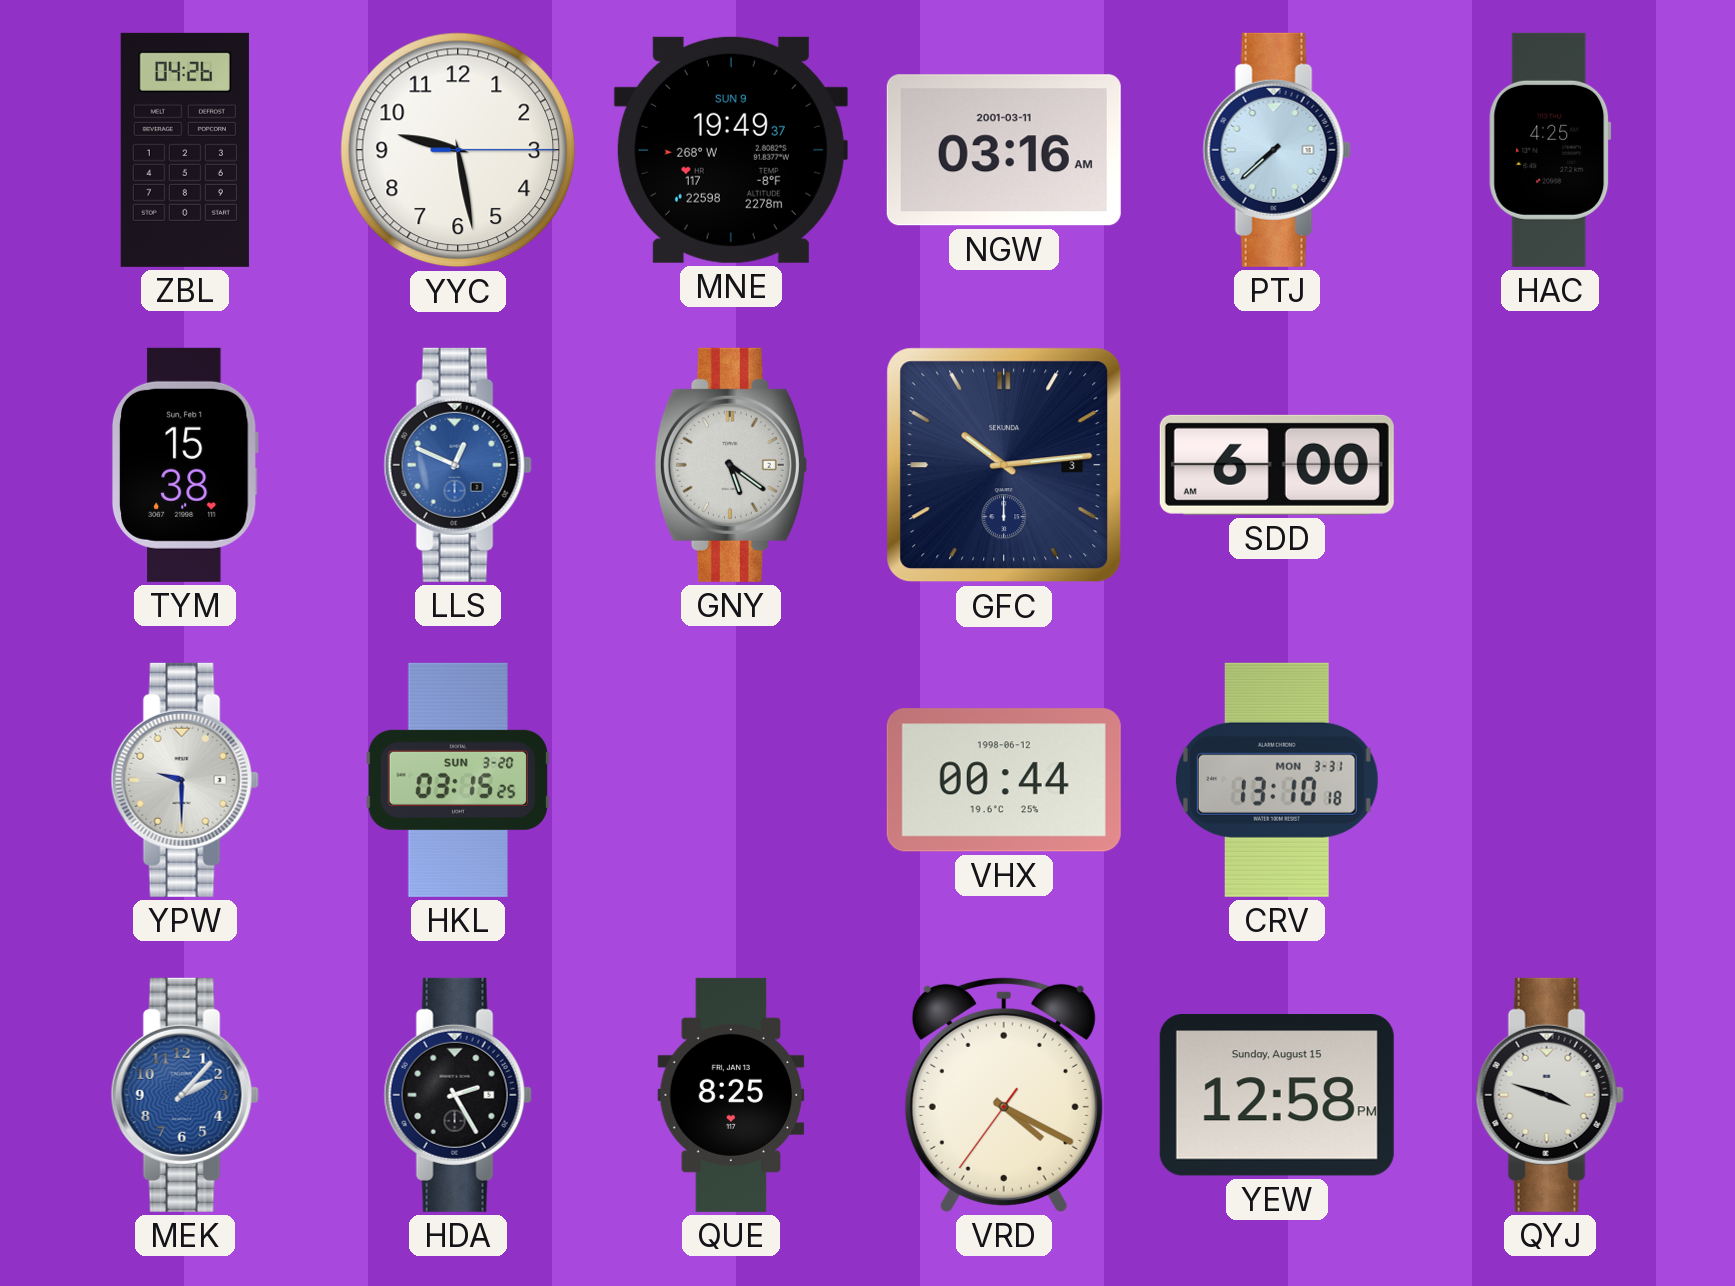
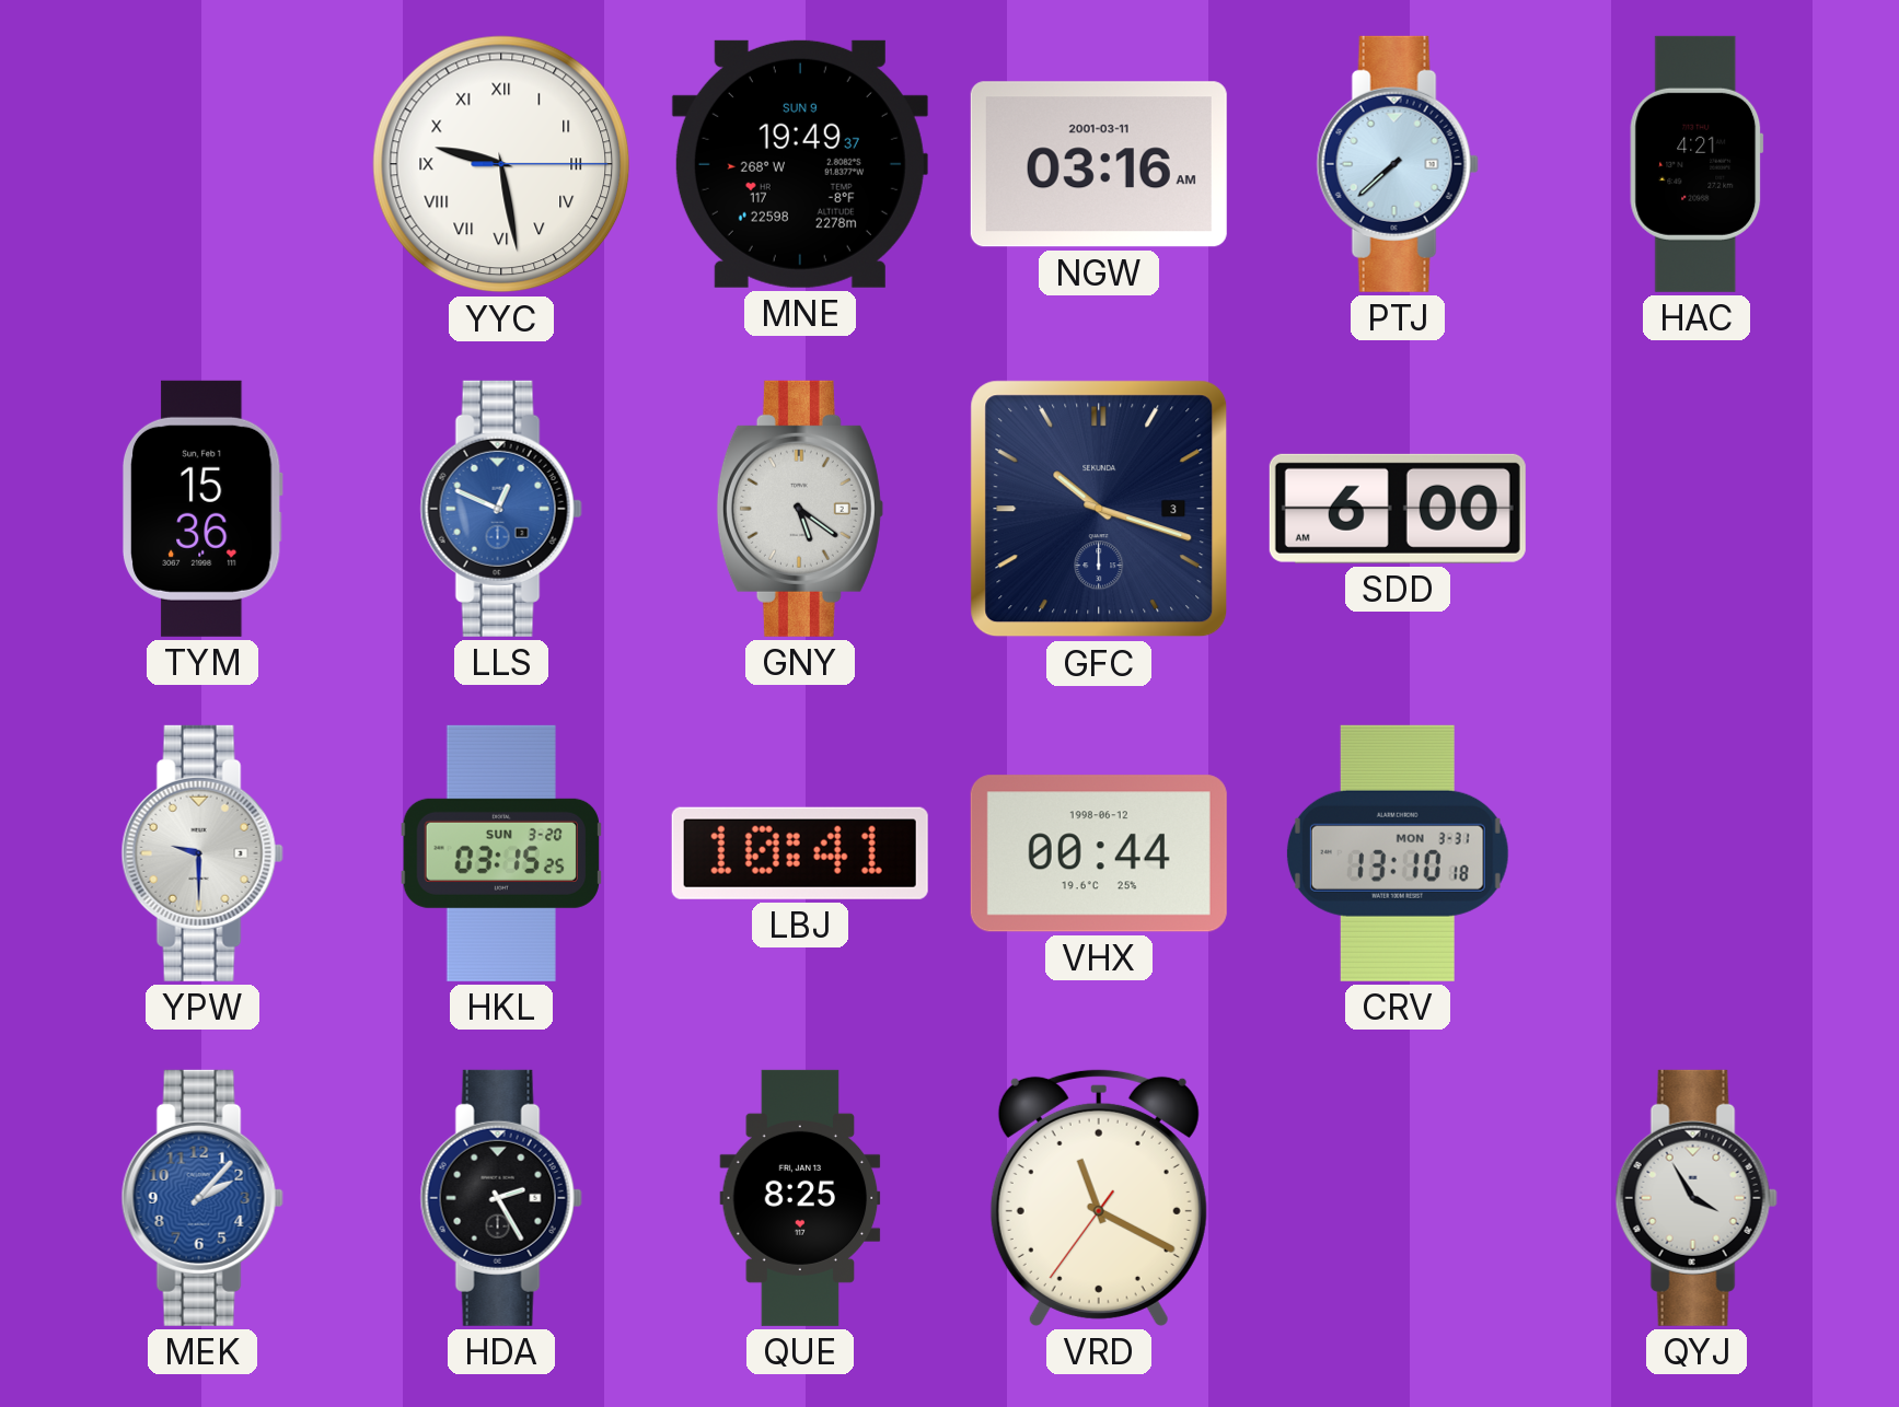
ZBL: 04:26 -> none
YYC numerals: Arabic -> Roman
HAC: 4:25 -> 4:21
TYM: 15:38 -> 15:36
GFC: 10:14 -> 10:18
LBJ: none -> 10:41
VRD: 4:19 -> 11:19
YEW: 12:58 -> none
QYJ: 3:48 -> 3:55
